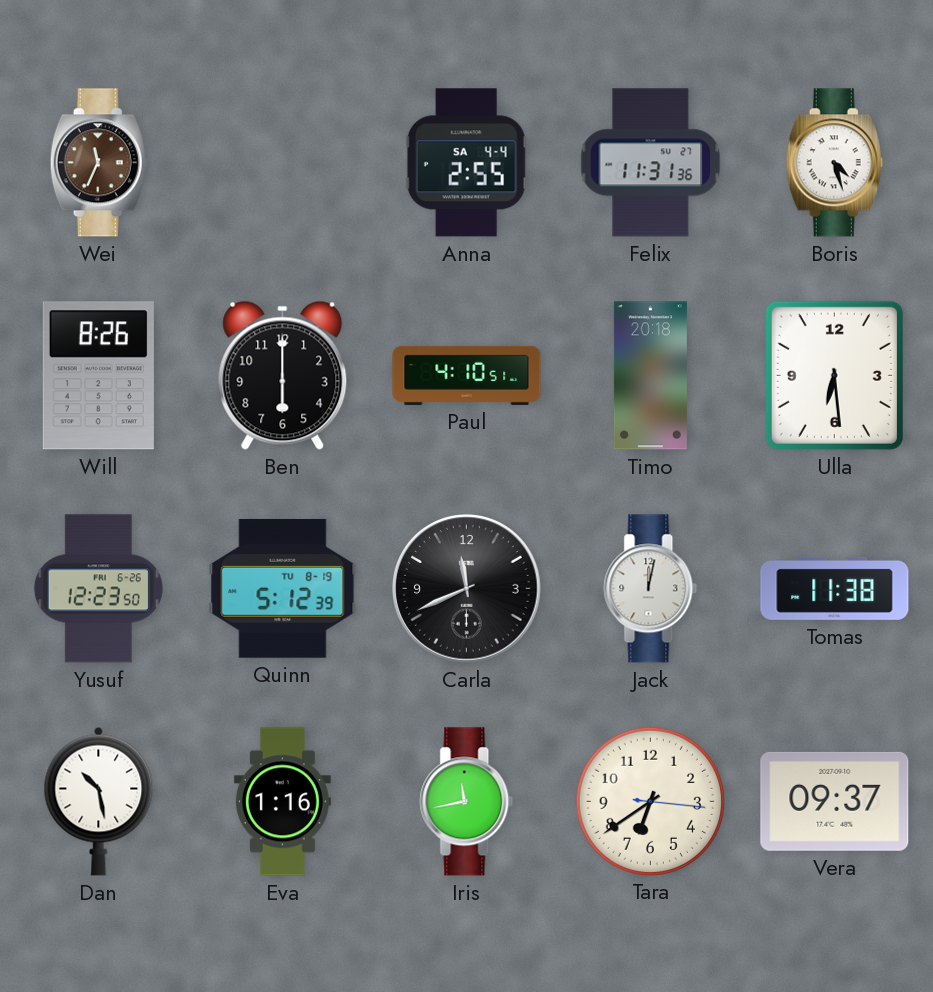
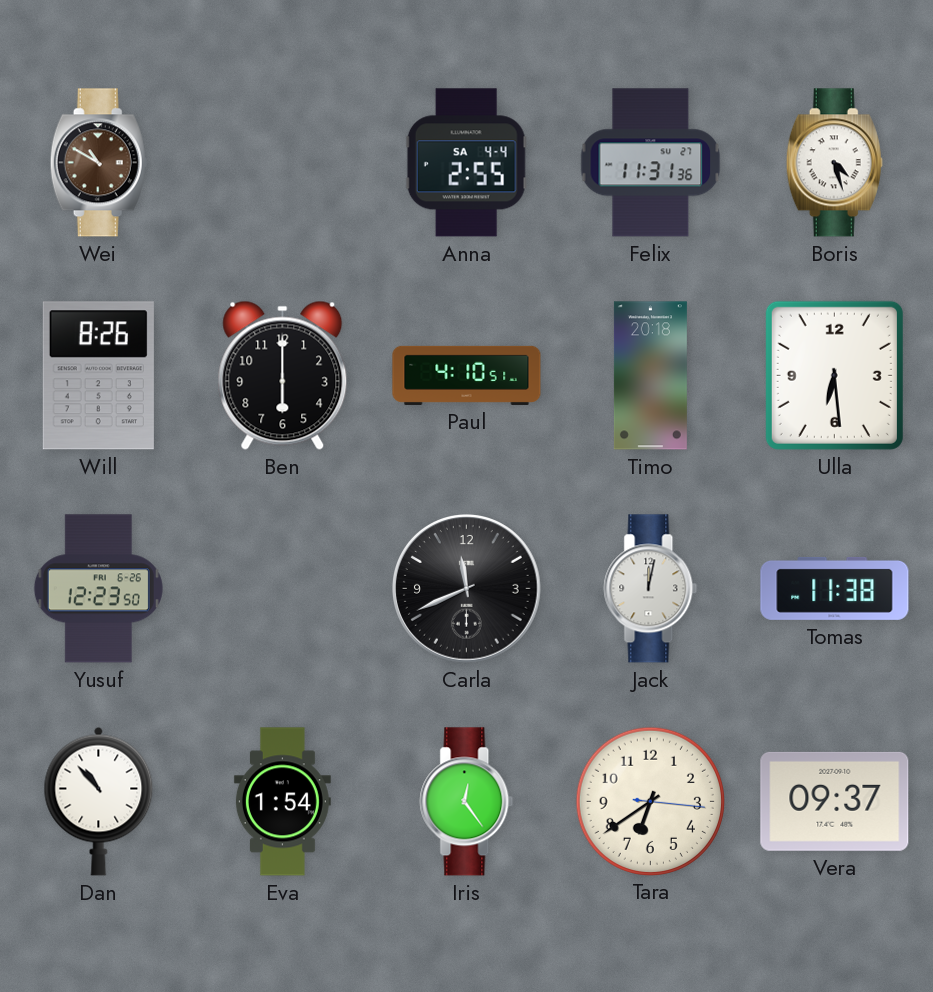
Wei: 11:34 -> 10:50
Quinn: 5:12 -> none
Dan: 10:28 -> 10:53
Eva: 1:16 -> 1:54
Iris: 11:43 -> 12:24
